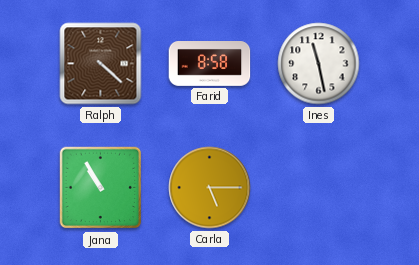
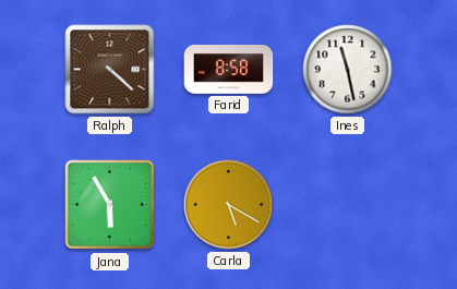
Jana: 10:55 -> 5:55
Carla: 5:15 -> 5:20
